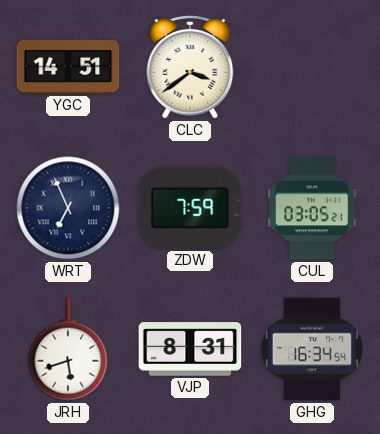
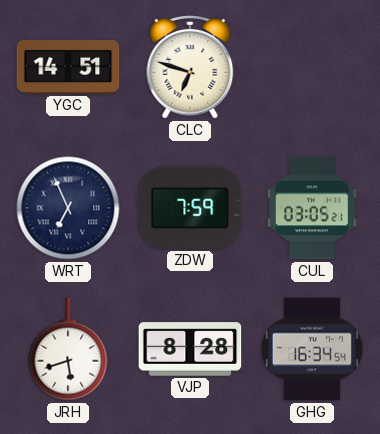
CLC: 3:39 -> 6:48
VJP: 8:31 -> 8:28
